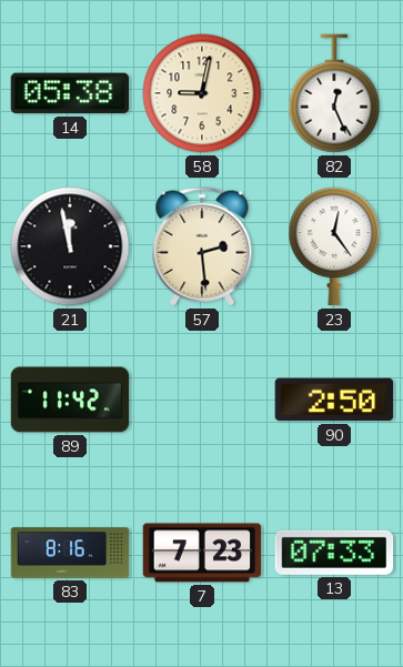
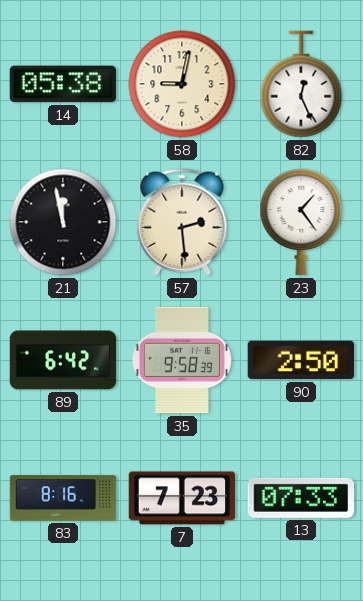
23: 12:24 -> 1:24
89: 11:42 -> 6:42
35: none -> 9:58
